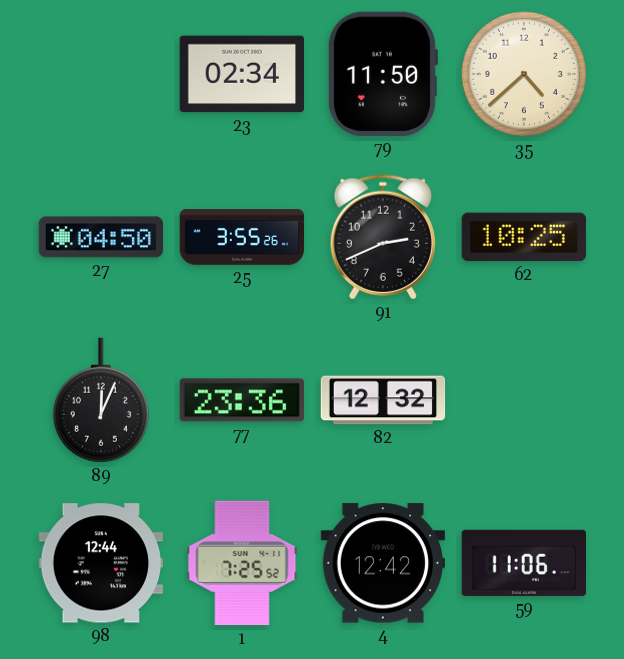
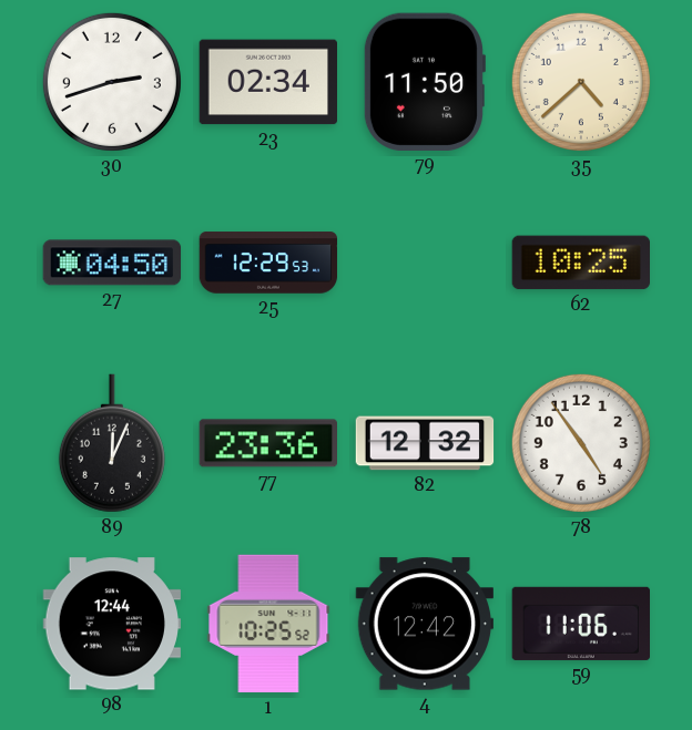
30: none -> 2:42
25: 3:55 -> 12:29
91: 2:41 -> none
78: none -> 4:54
1: 7:25 -> 10:25
